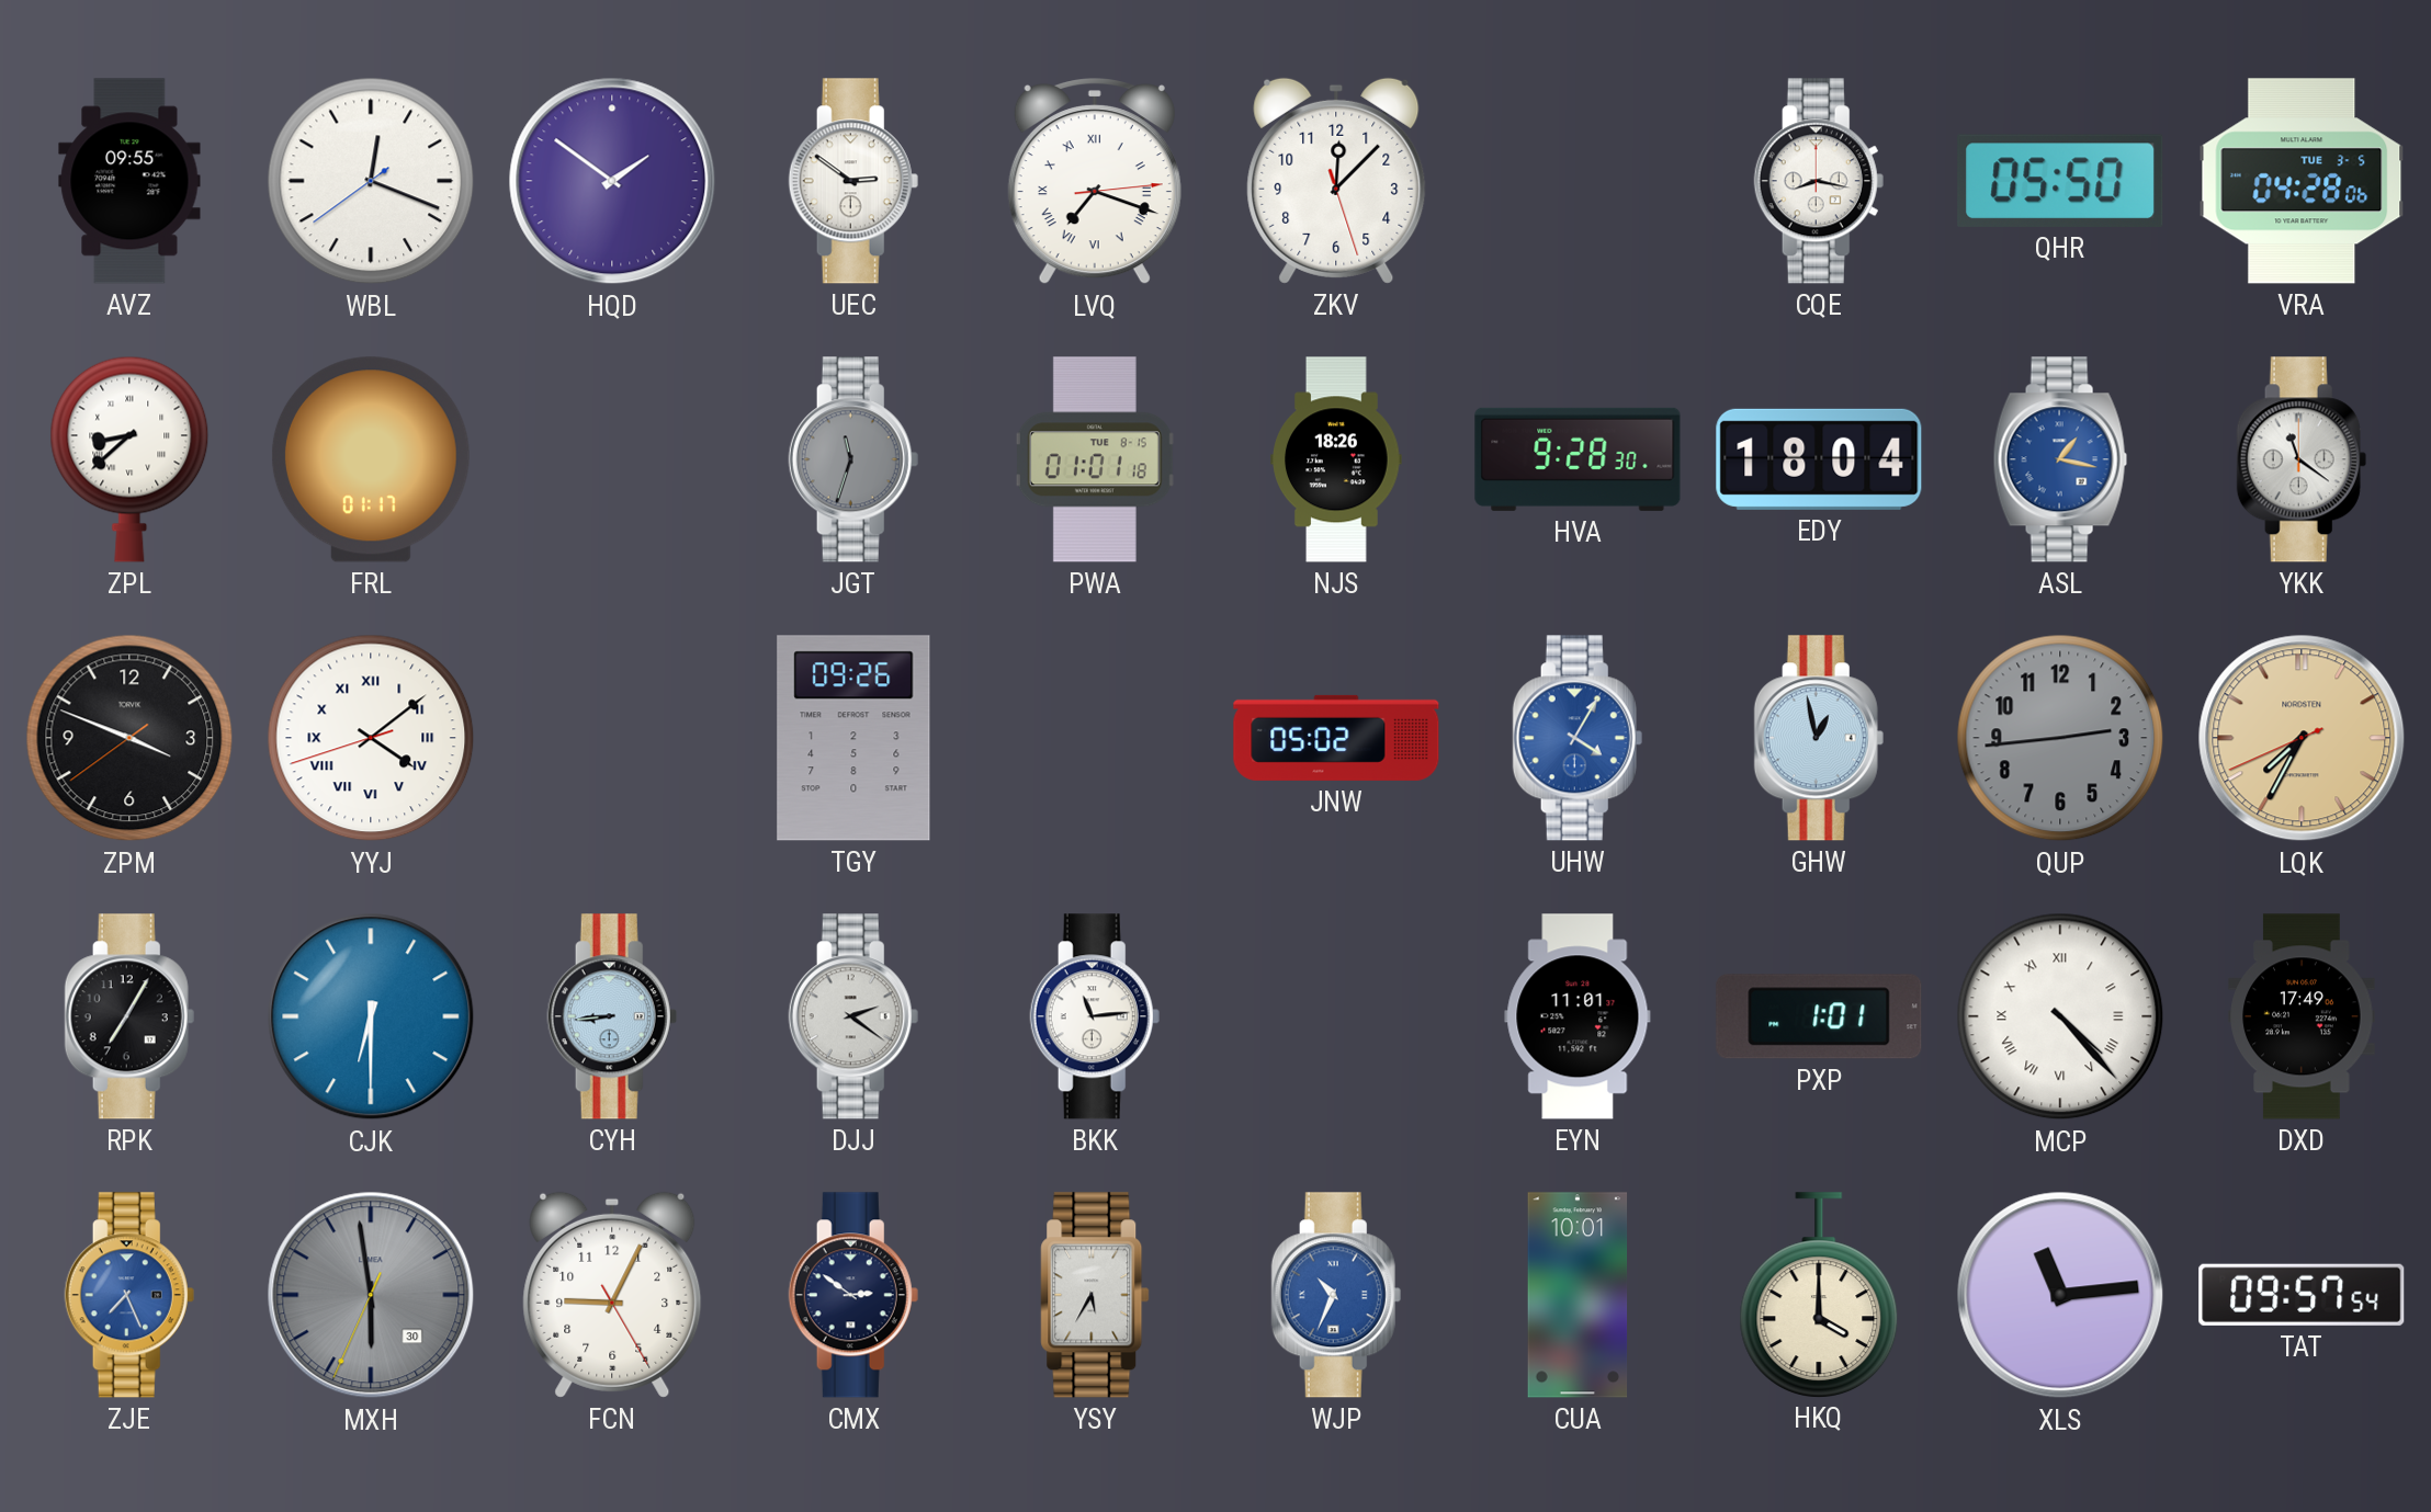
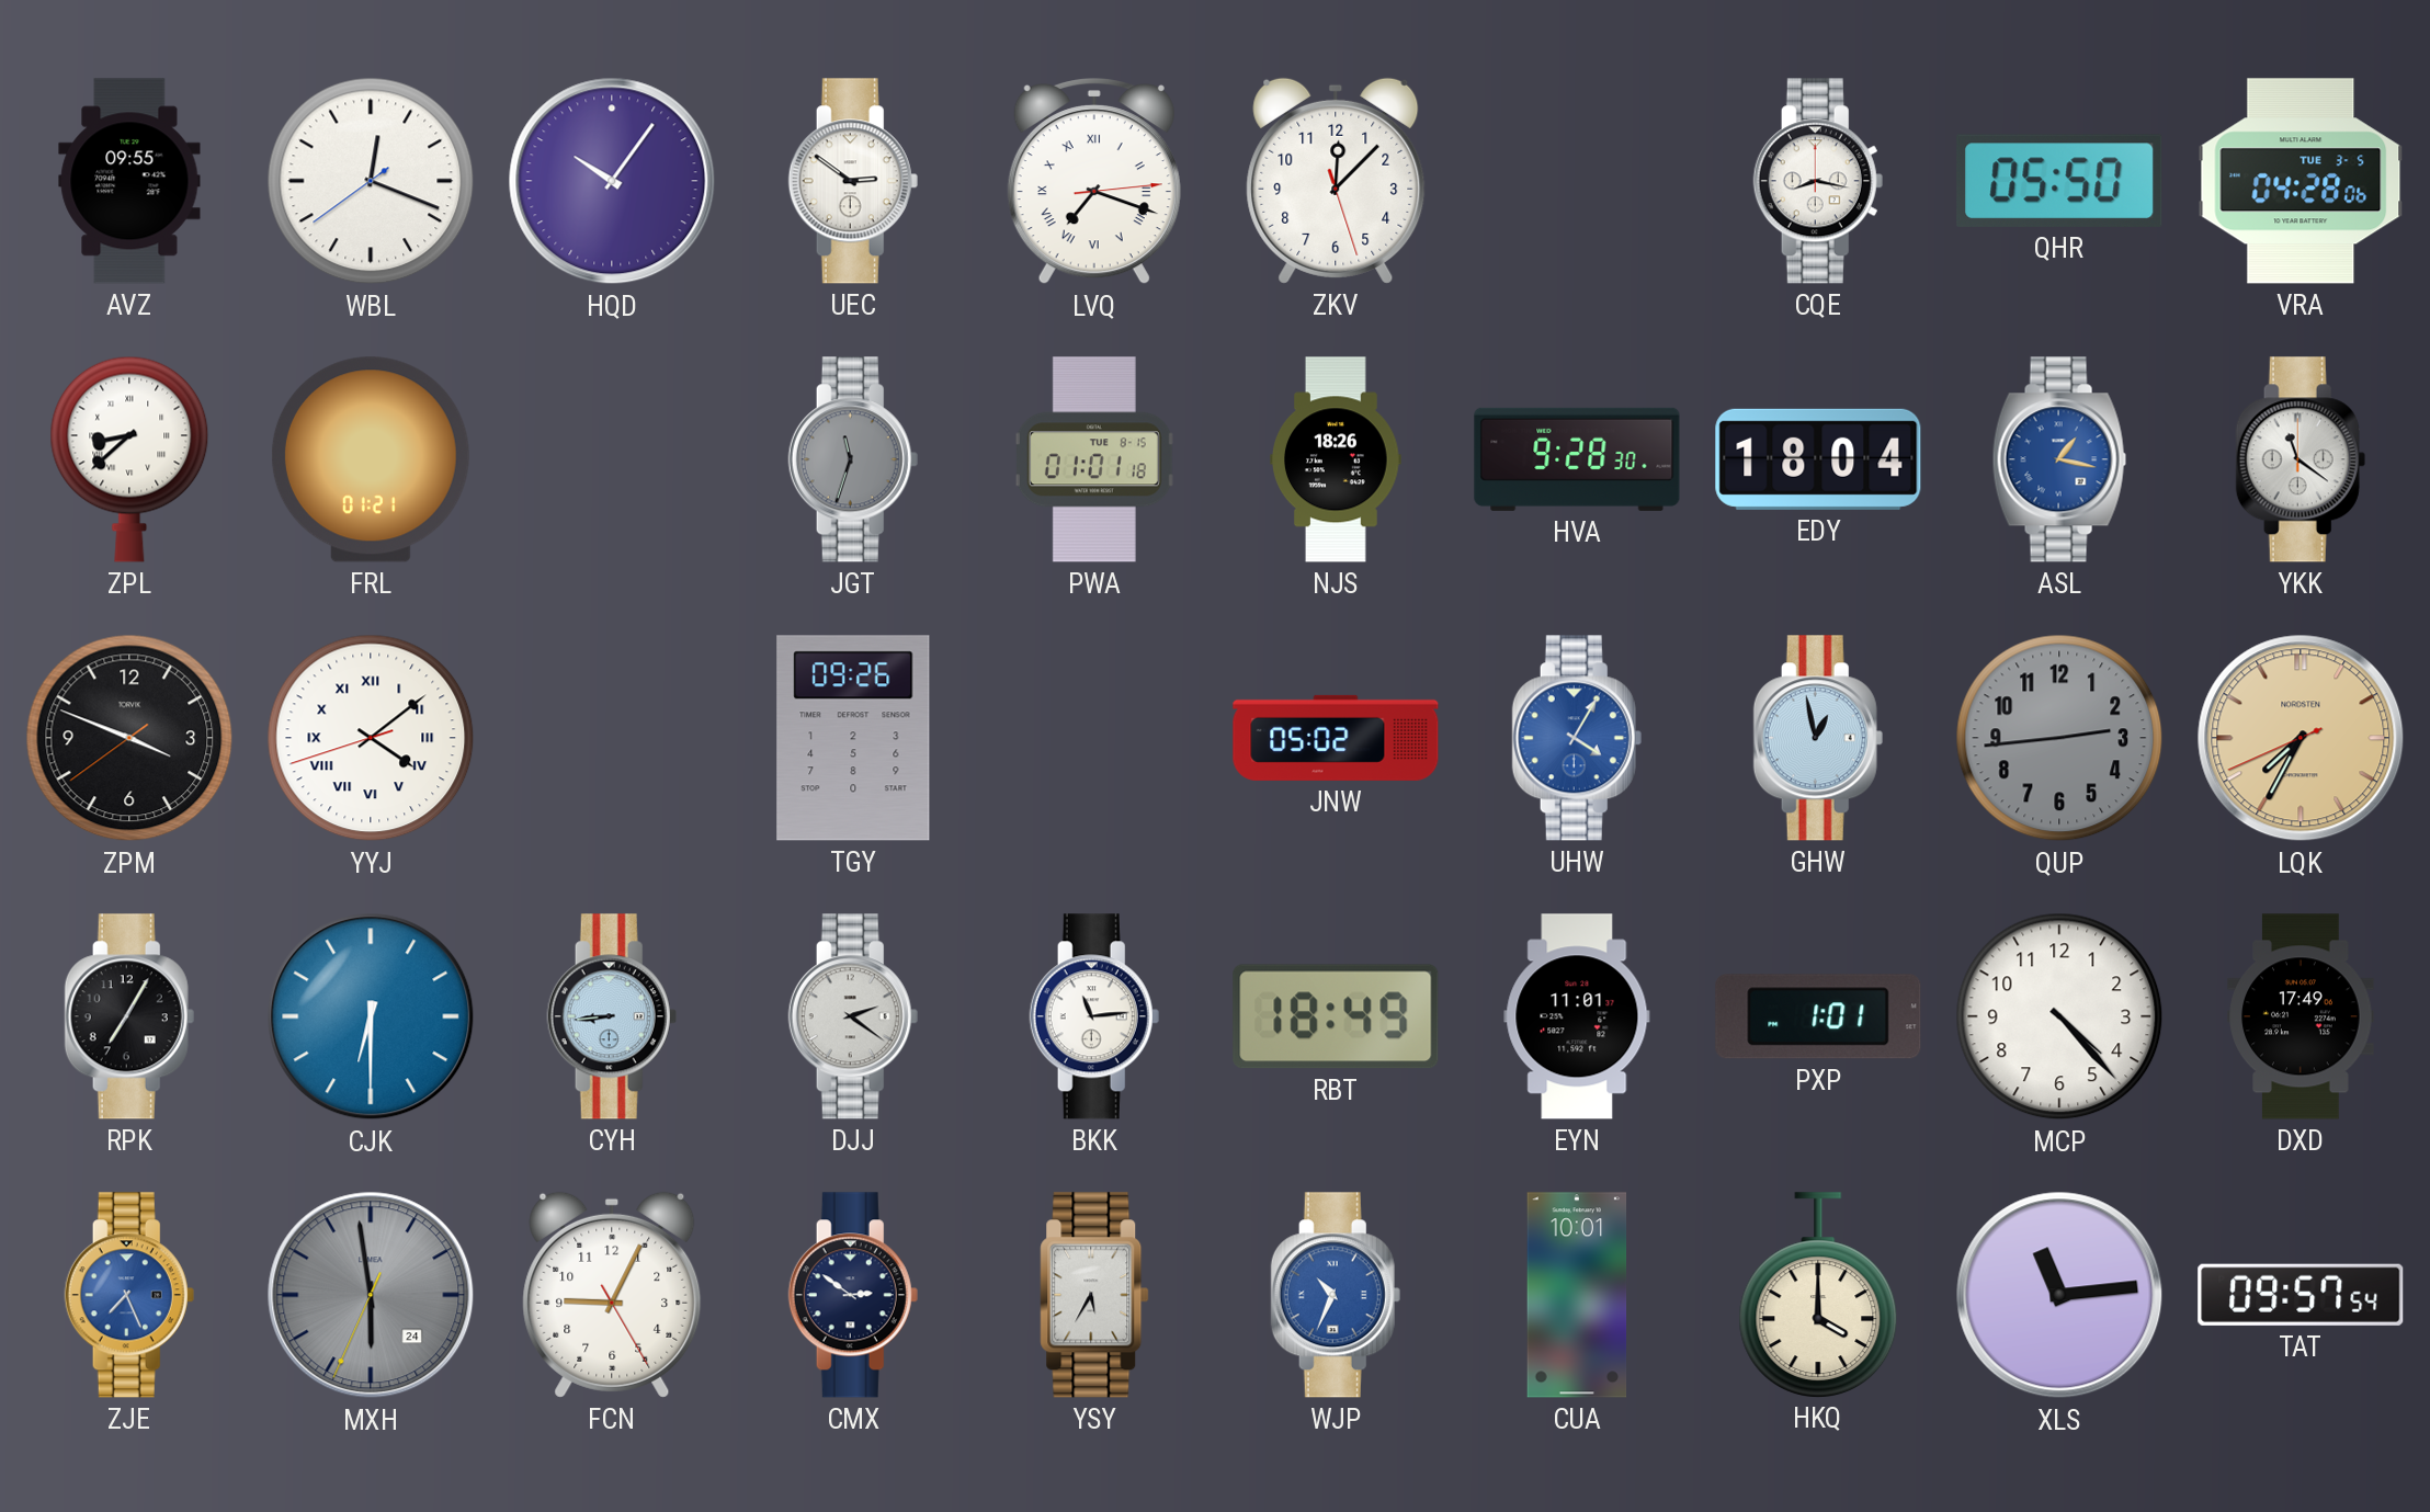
HQD: 1:51 -> 10:06
FRL: 01:17 -> 01:21
RBT: none -> 18:49
MCP numerals: Roman -> Arabic
MXH date: 30 -> 24
